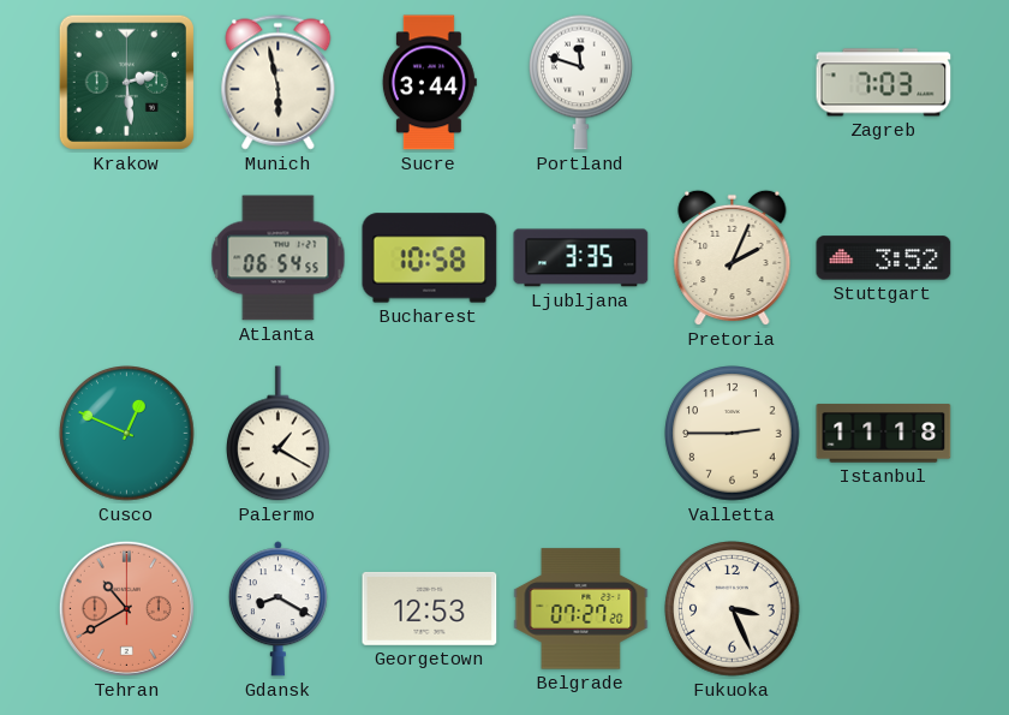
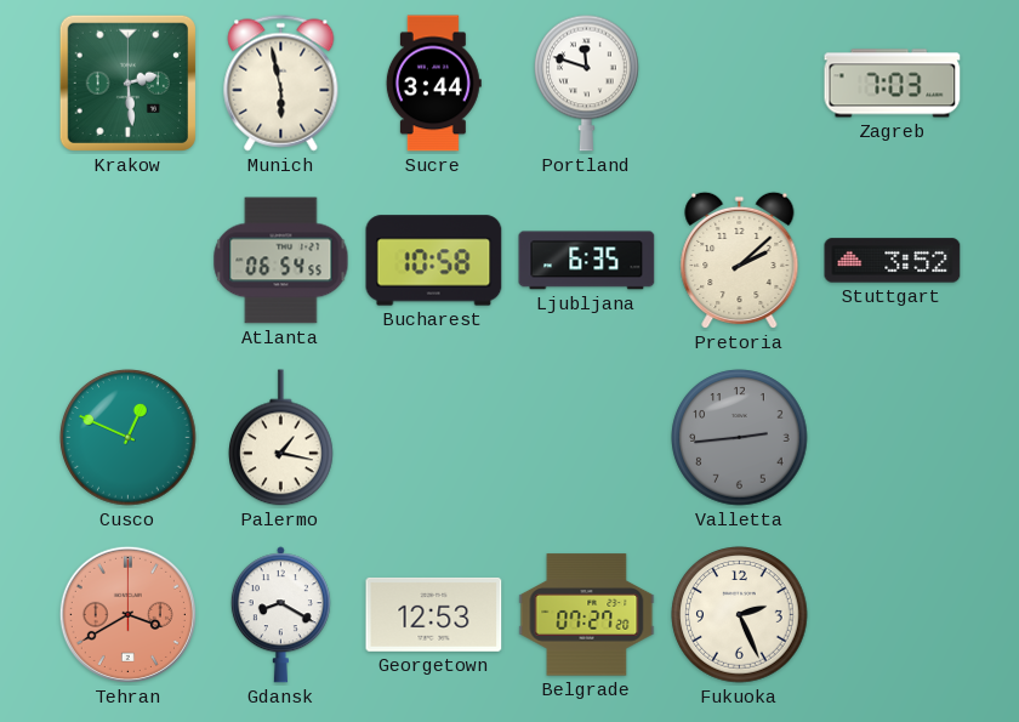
Ljubljana: 3:35 -> 6:35
Pretoria: 2:04 -> 2:08
Palermo: 1:20 -> 1:17
Valletta: 2:45 -> 2:44
Valletta dial: cream -> grey
Istanbul: 11:18 -> none
Tehran: 10:40 -> 3:40
Fukuoka: 3:26 -> 2:26
